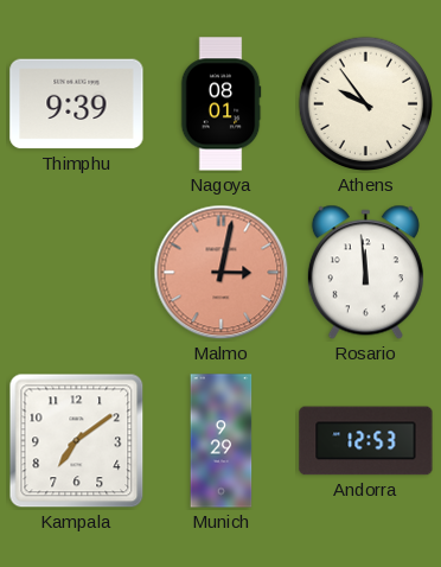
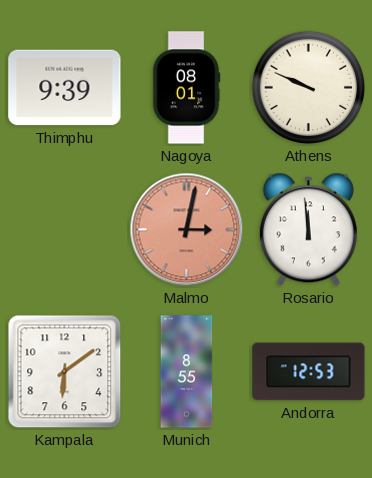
Athens: 9:54 -> 9:49
Kampala: 7:09 -> 6:09
Munich: 9:29 -> 8:55
